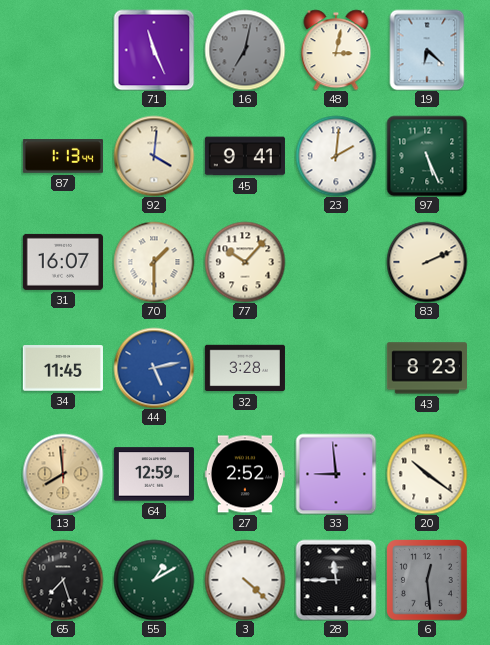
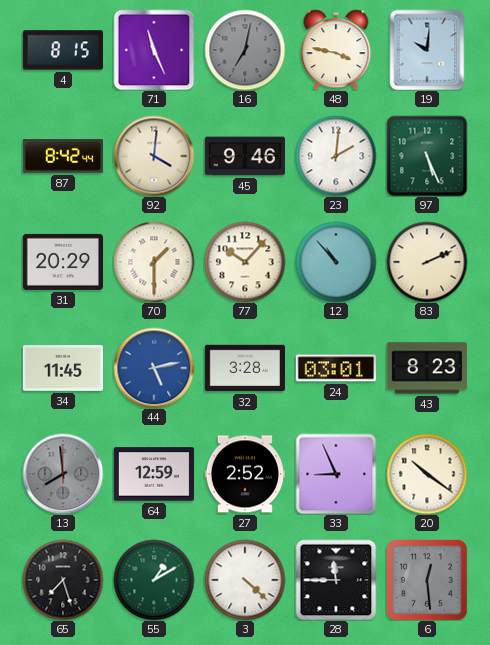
4: none -> 8:15
48: 3:02 -> 3:47
19: 6:22 -> 10:01
87: 1:13 -> 8:42
45: 9:41 -> 9:46
31: 16:07 -> 20:29
12: none -> 10:53
24: none -> 03:01
13 dial: champagne -> grey
33: 8:59 -> 8:56
